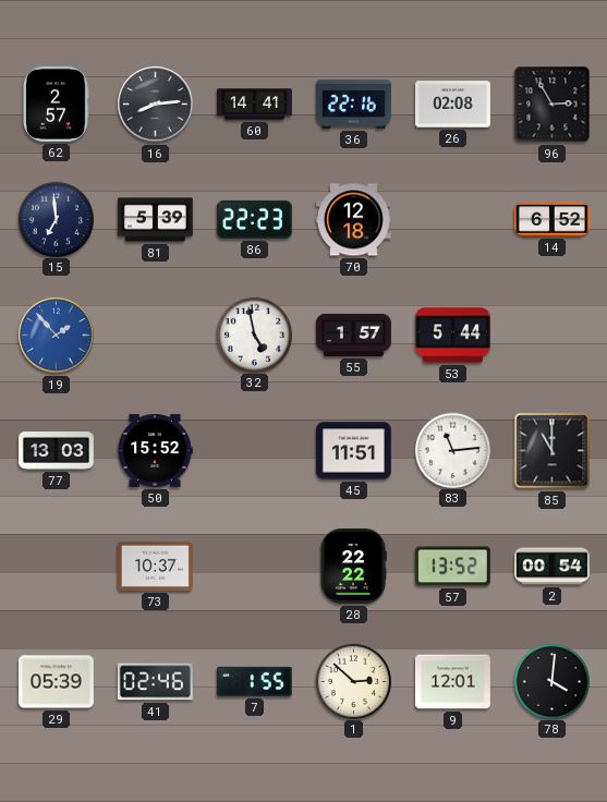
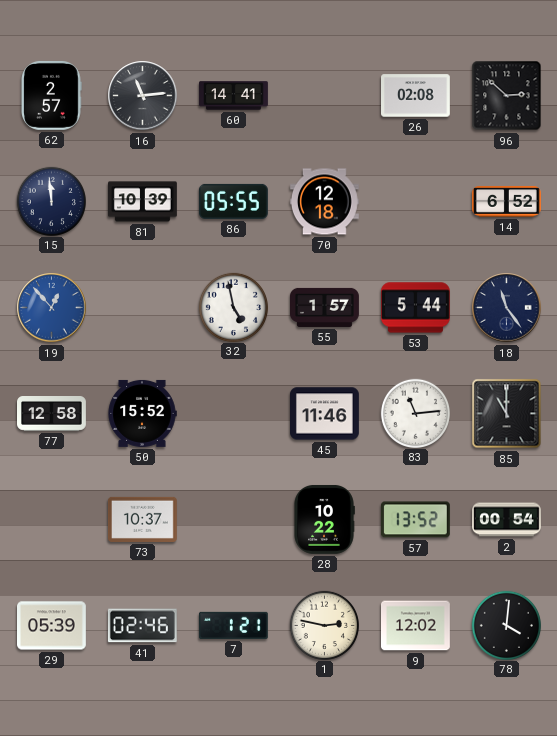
16: 8:14 -> 11:14
36: 22:16 -> none
96: 2:55 -> 2:52
15: 6:59 -> 11:59
81: 5:39 -> 10:39
86: 22:23 -> 05:55
19: 1:53 -> 12:53
18: none -> 11:24
77: 13:03 -> 12:58
45: 11:51 -> 11:46
28: 22:22 -> 10:22
7: 1:55 -> 1:21
1: 2:52 -> 2:47
9: 12:01 -> 12:02
